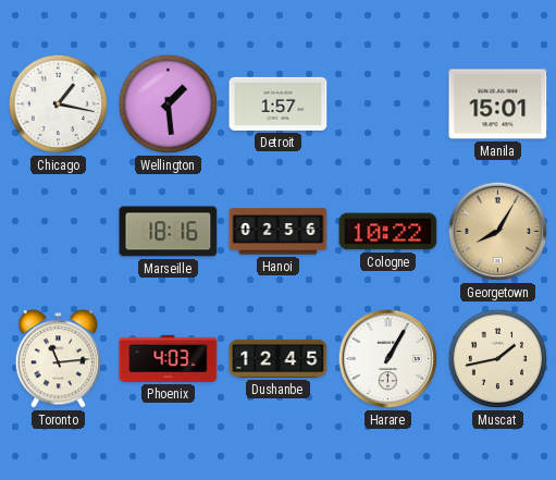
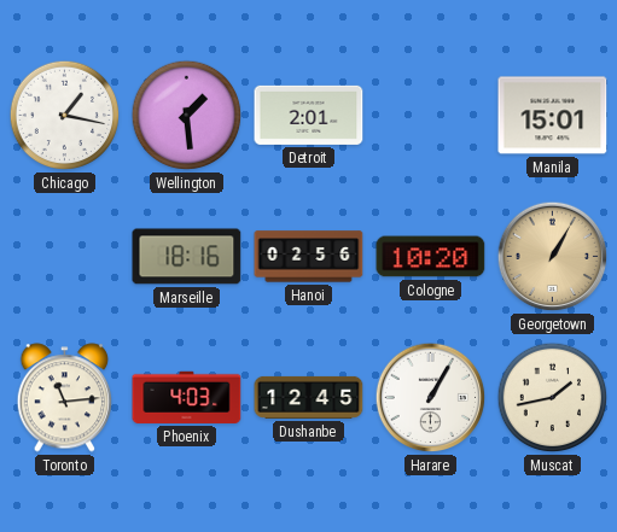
Detroit: 1:57 -> 2:01
Cologne: 10:22 -> 10:20
Georgetown: 8:05 -> 1:05
